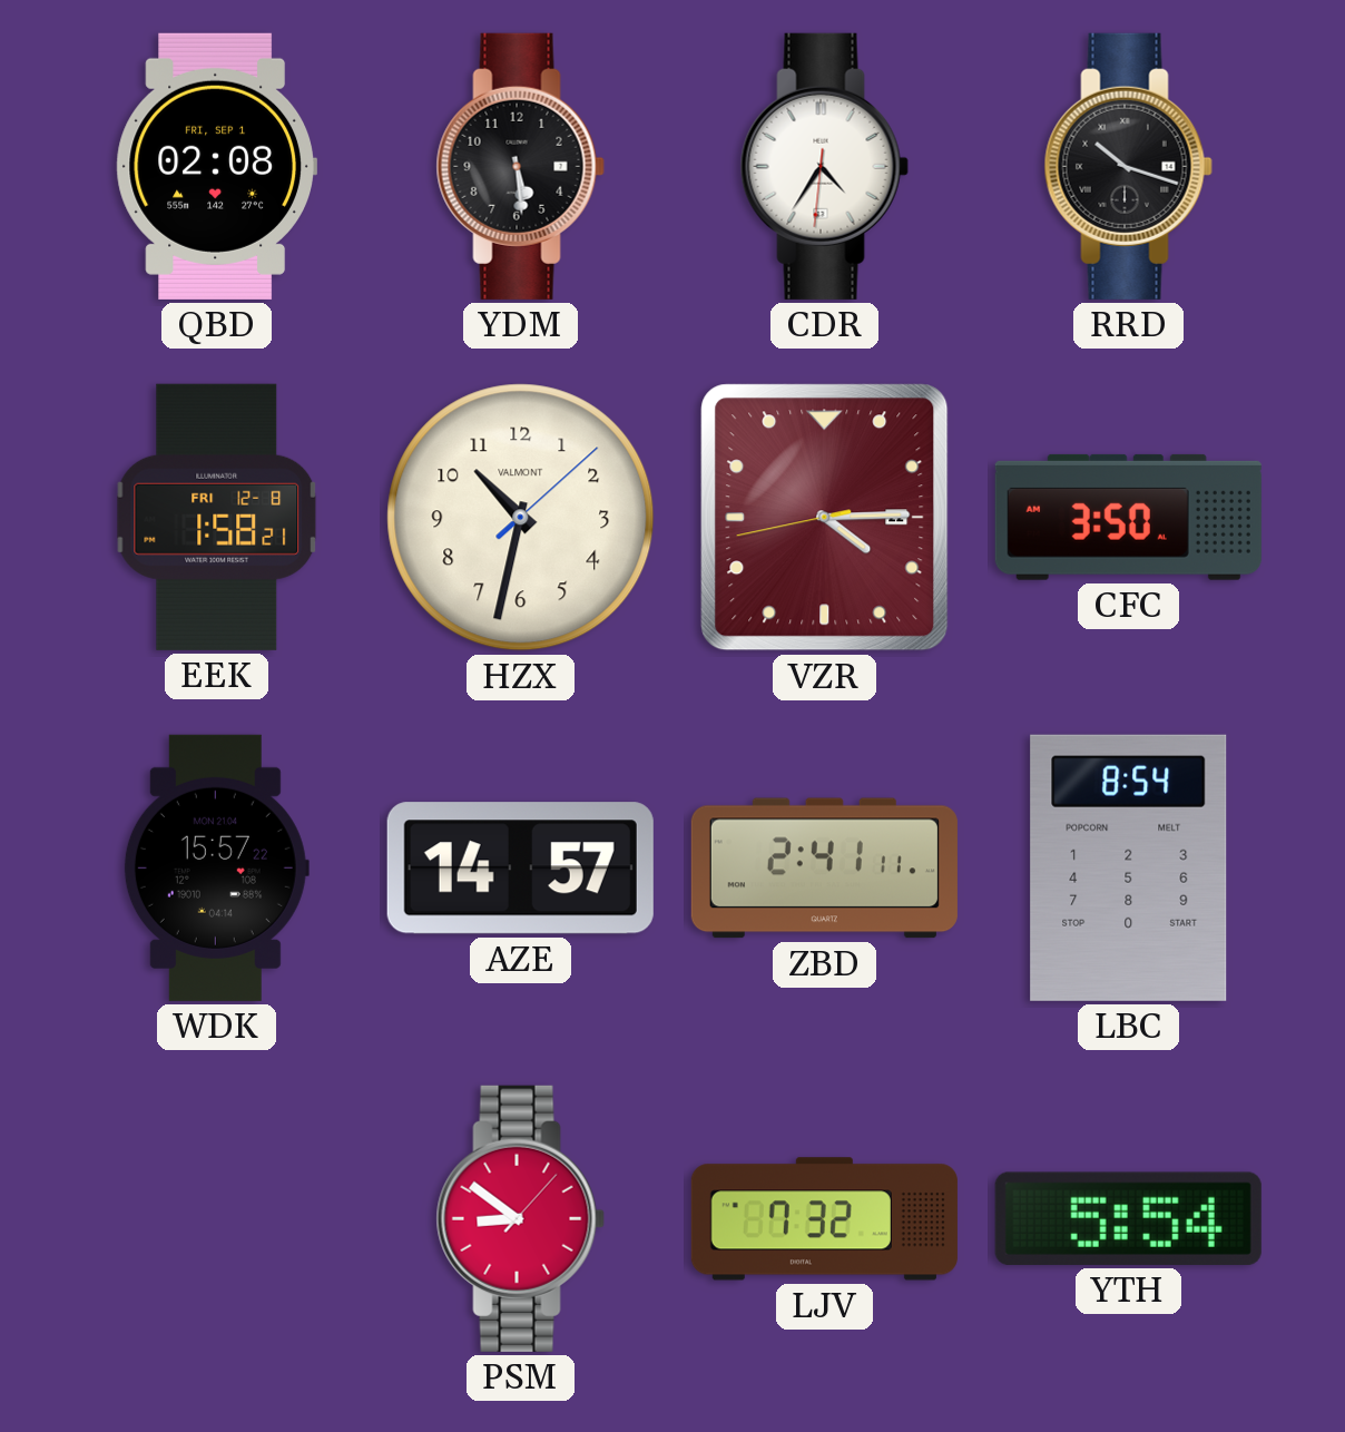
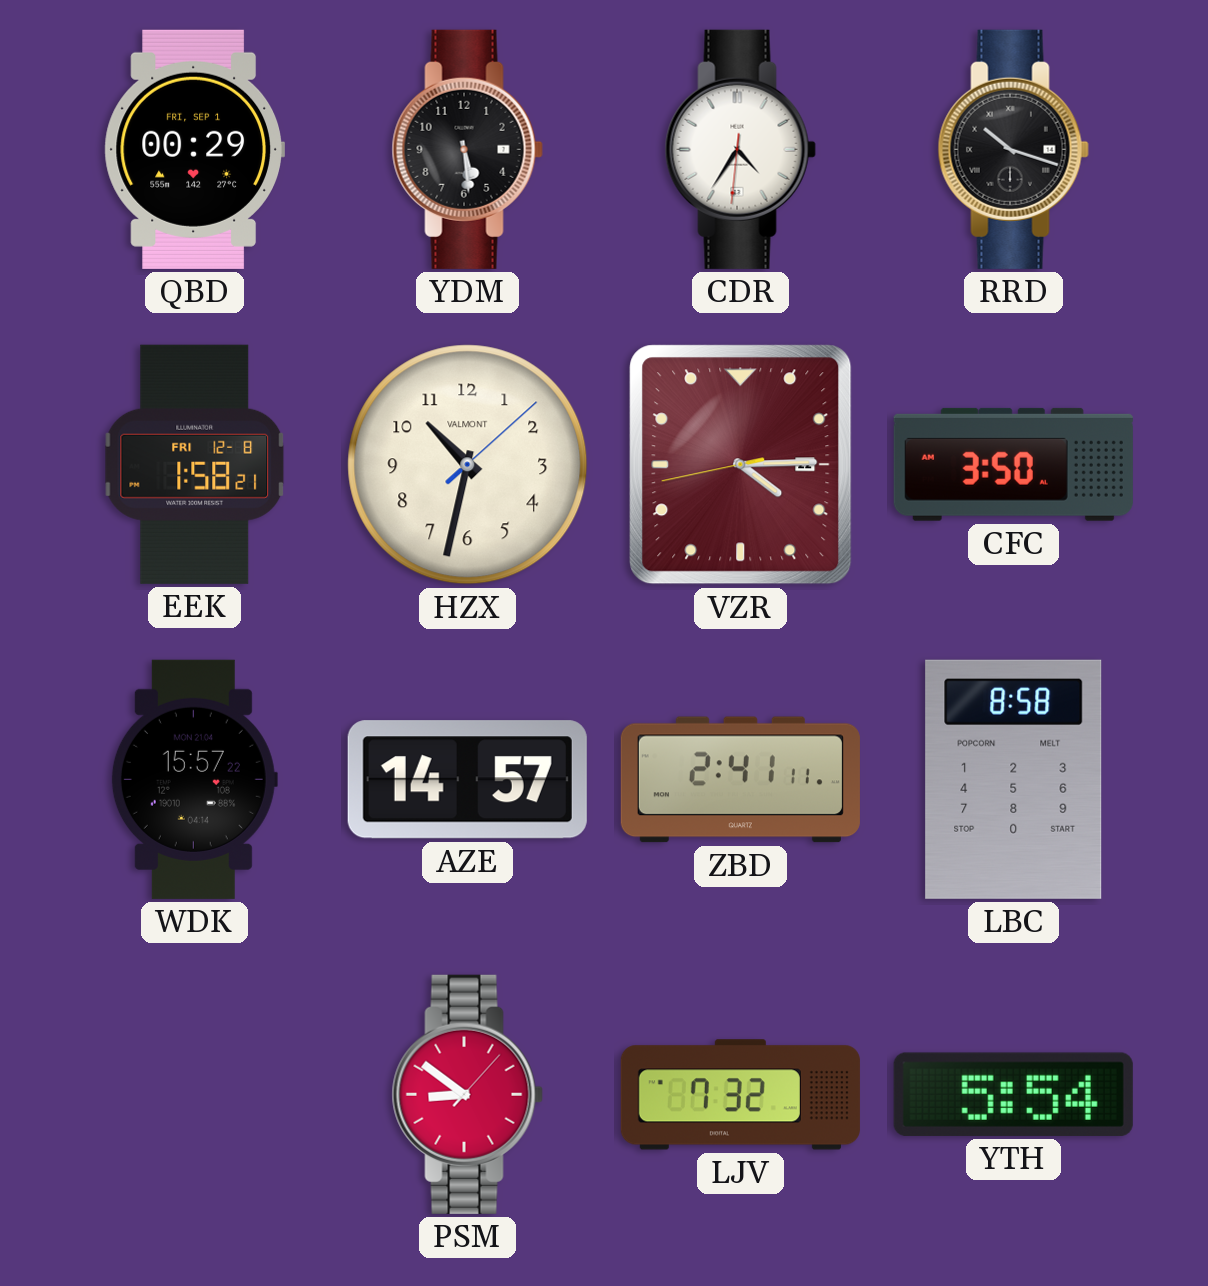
QBD: 02:08 -> 00:29
LBC: 8:54 -> 8:58
